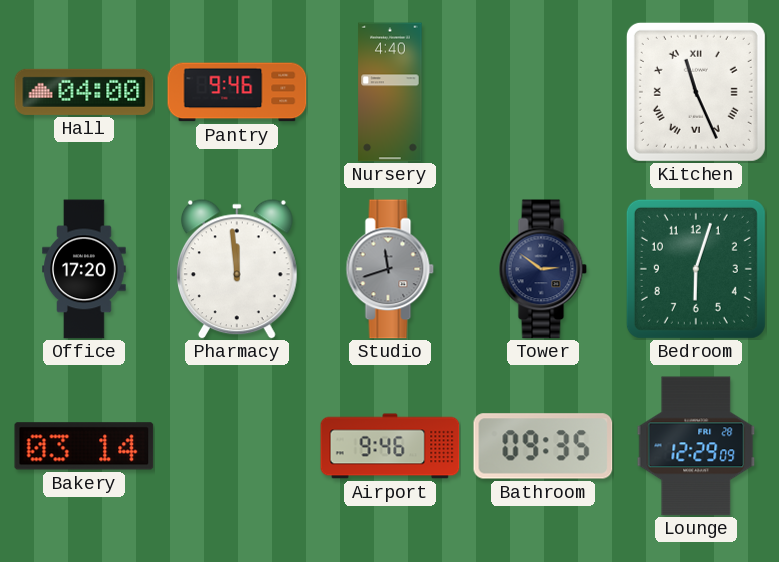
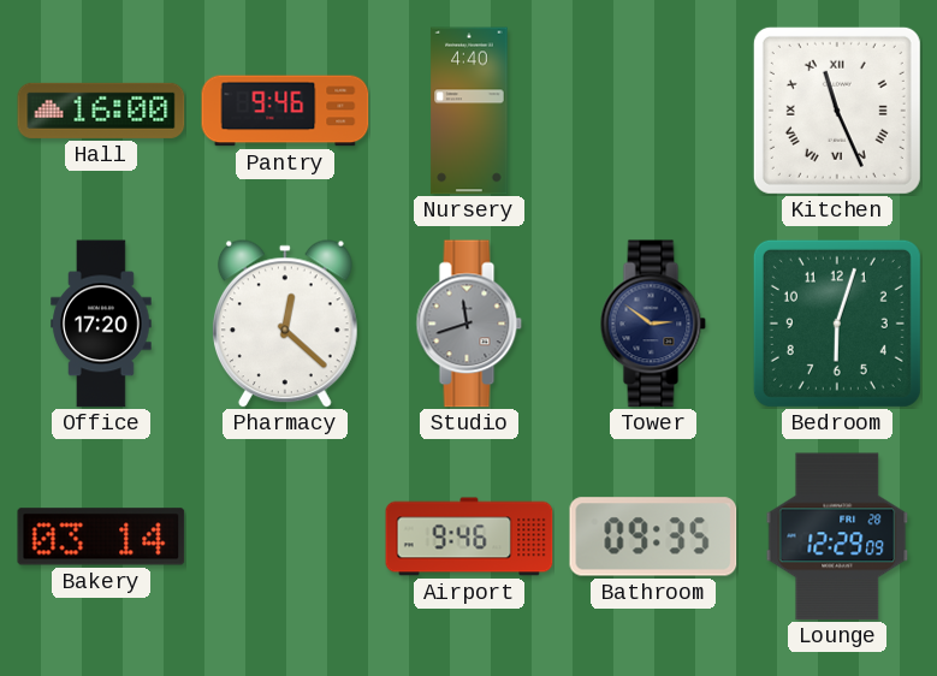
Hall: 04:00 -> 16:00
Pharmacy: 11:59 -> 12:22
